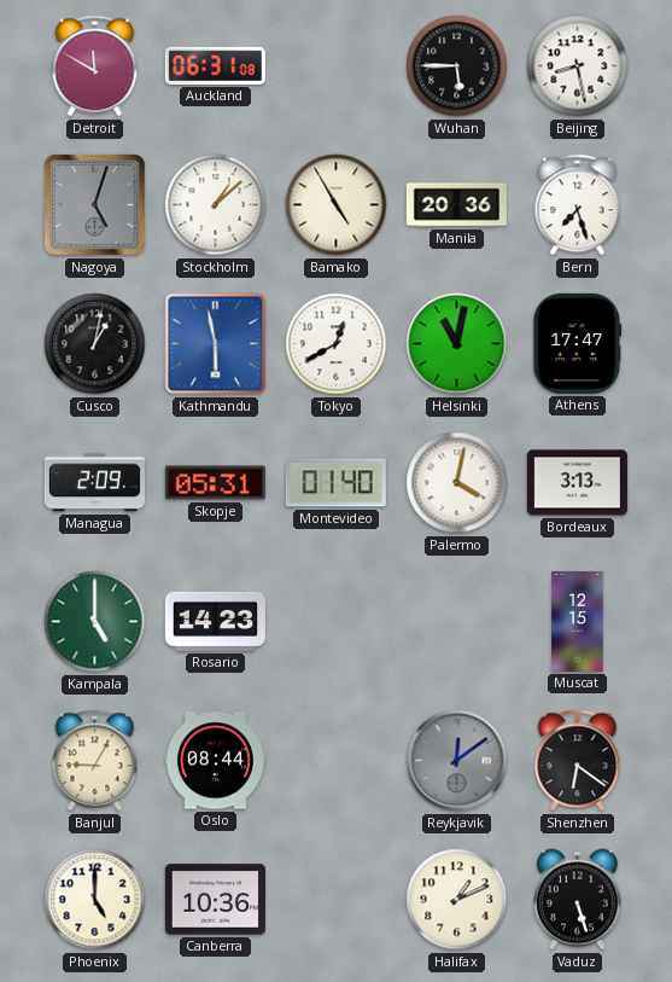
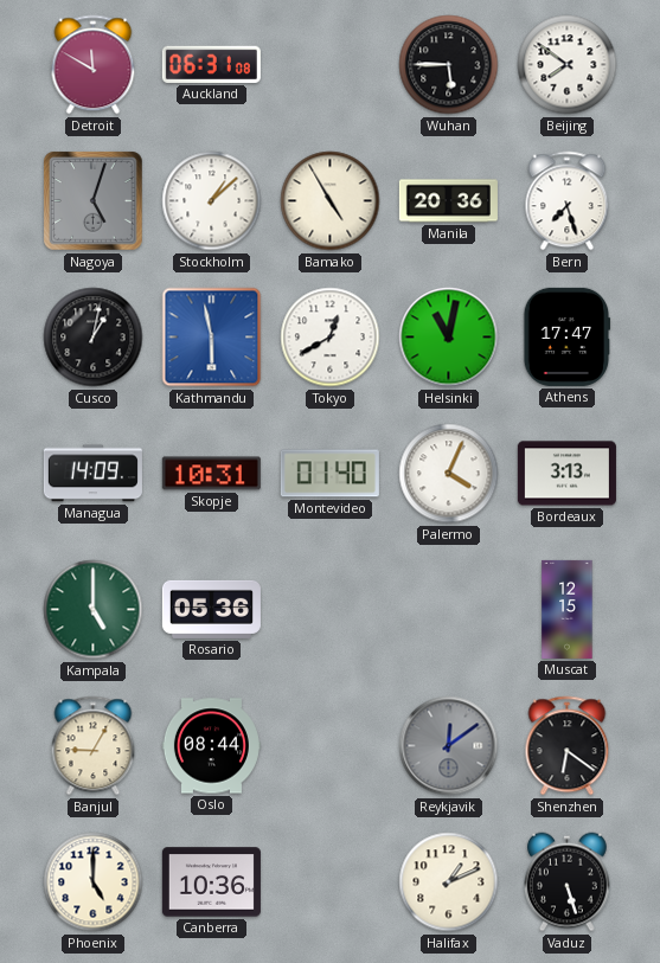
Beijing: 8:28 -> 7:51
Managua: 2:09 -> 14:09
Skopje: 05:31 -> 10:31
Palermo: 4:02 -> 4:04
Rosario: 14:23 -> 05:36
